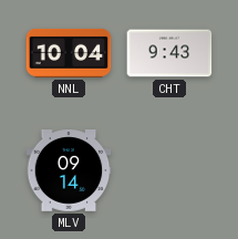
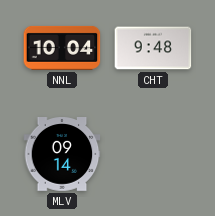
CHT: 9:43 -> 9:48
